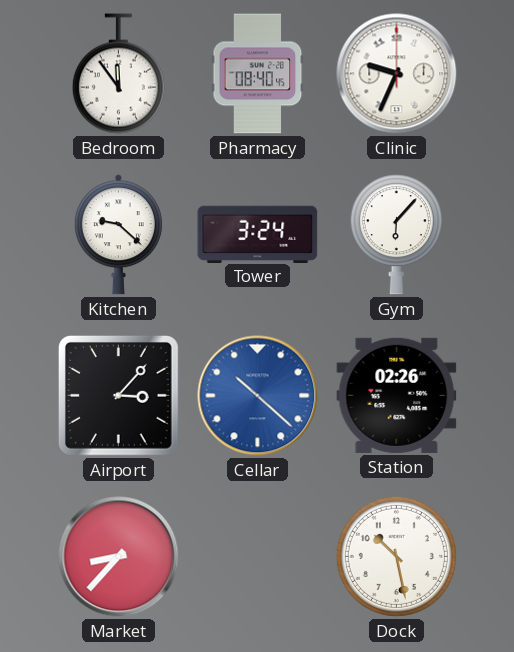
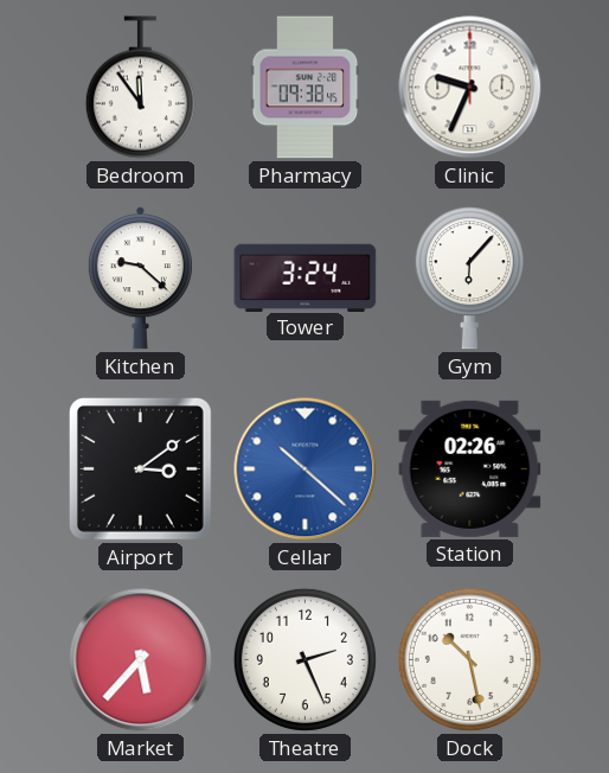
Pharmacy: 08:40 -> 09:38
Airport: 3:07 -> 3:09
Market: 8:37 -> 5:37
Theatre: none -> 2:26
